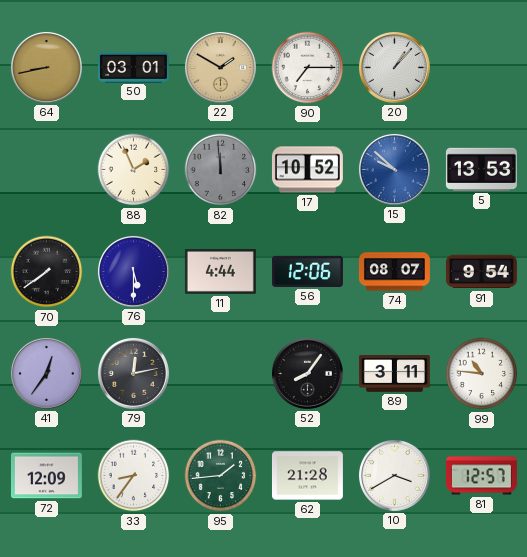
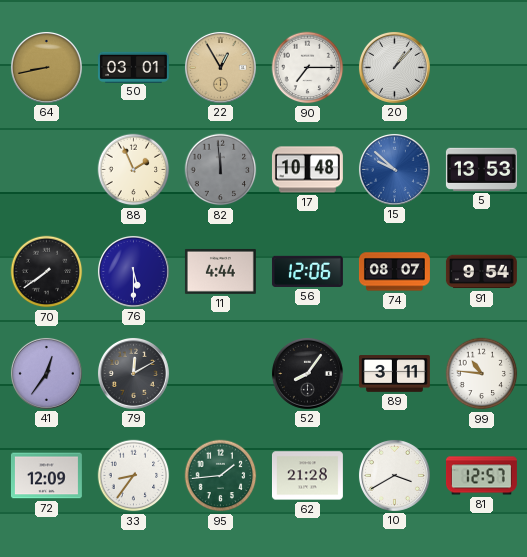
22: 1:50 -> 12:55
17: 10:52 -> 10:48
79: 12:13 -> 12:10
